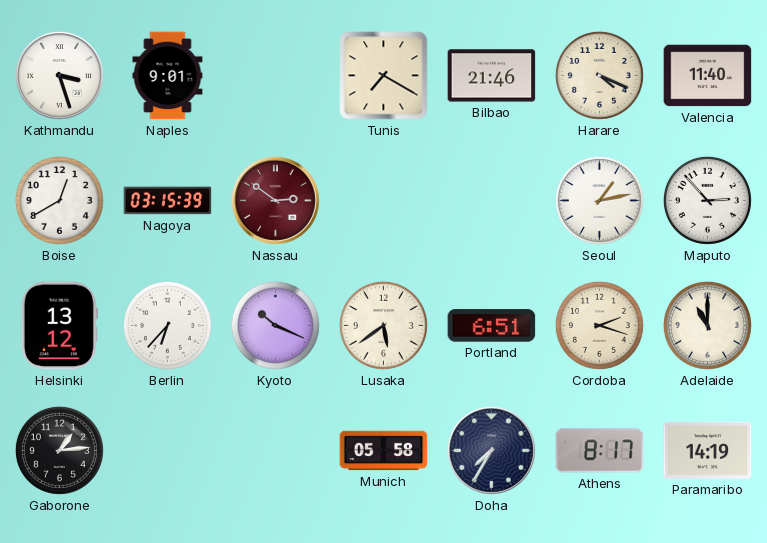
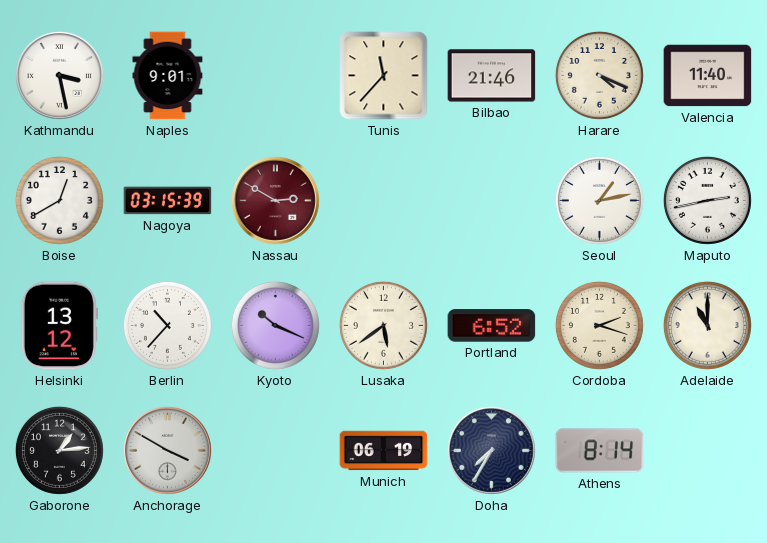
Kathmandu: 3:27 -> 3:28
Tunis: 7:20 -> 11:37
Nassau: 2:51 -> 2:50
Maputo: 2:53 -> 2:43
Berlin: 6:37 -> 10:37
Portland: 6:51 -> 6:52
Anchorage: none -> 3:50
Munich: 05:58 -> 06:19
Athens: 8:17 -> 8:14
Paramaribo: 14:19 -> none
